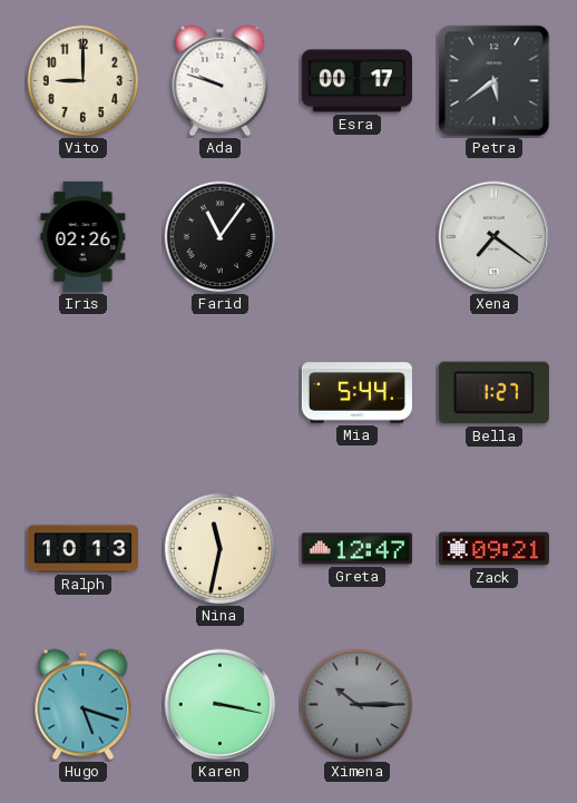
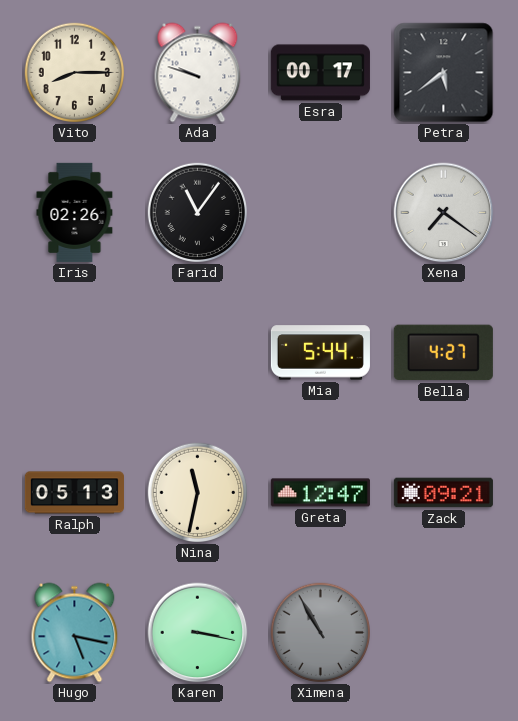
Vito: 9:00 -> 8:15
Bella: 1:27 -> 4:27
Ralph: 10:13 -> 05:13
Hugo: 5:18 -> 5:17
Ximena: 10:15 -> 10:55
